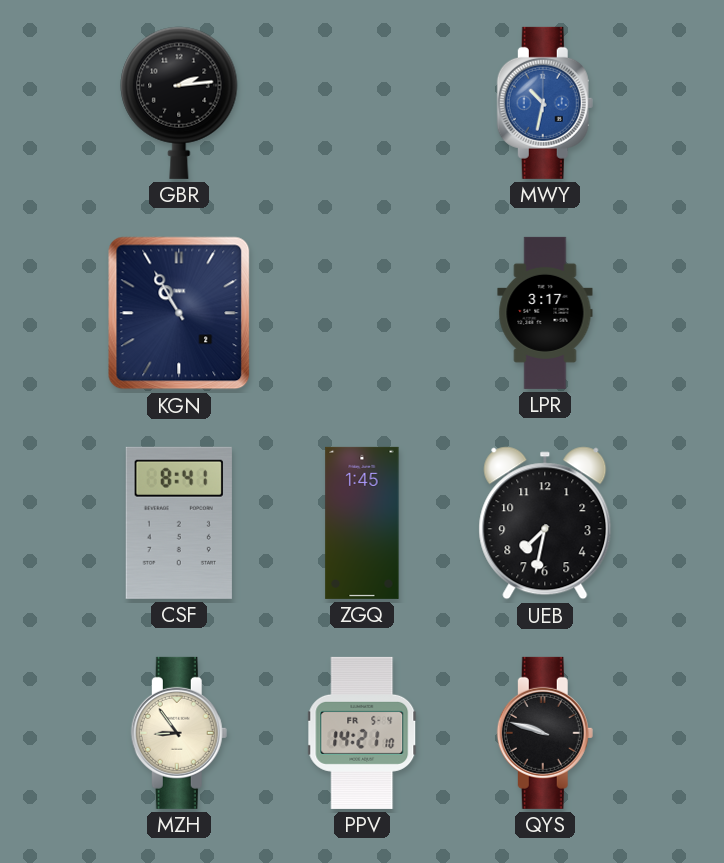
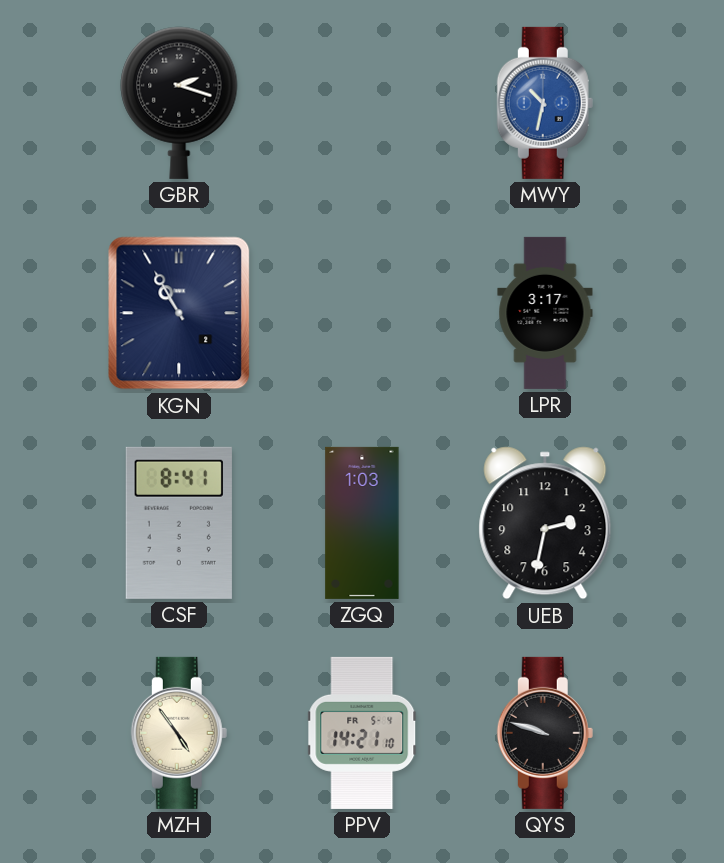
GBR: 2:14 -> 2:18
ZGQ: 1:45 -> 1:03
UEB: 7:32 -> 2:32
MZH: 8:54 -> 4:54
